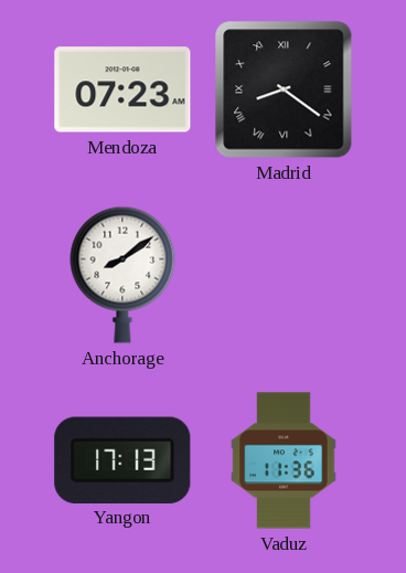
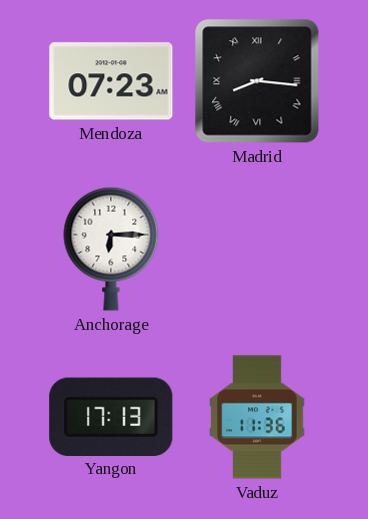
Madrid: 8:21 -> 8:16
Anchorage: 8:09 -> 6:15
